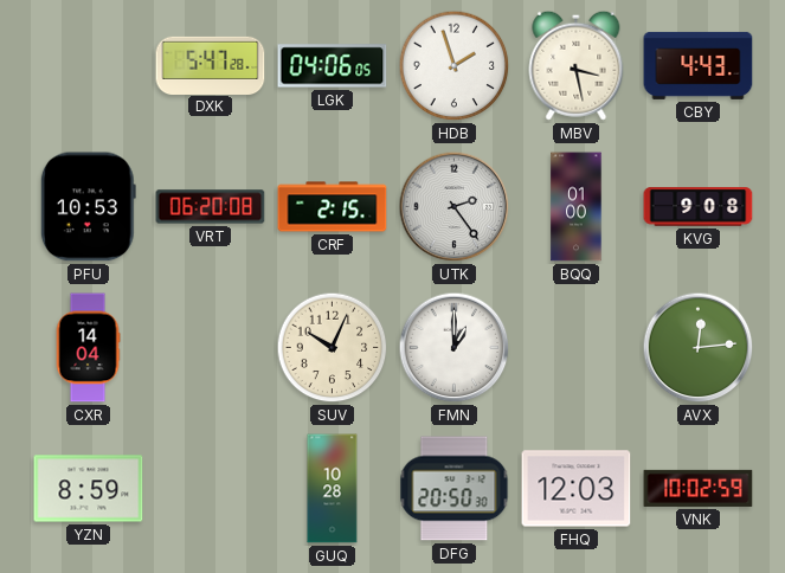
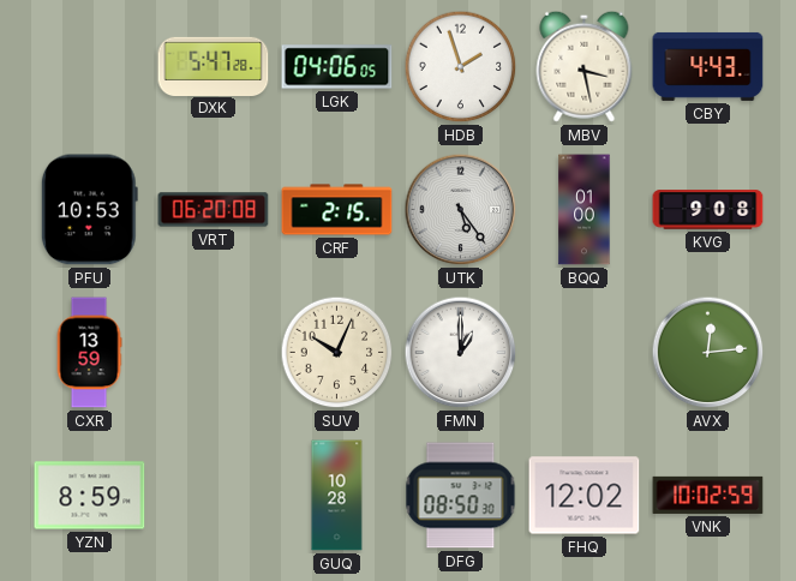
UTK: 2:24 -> 5:24
CXR: 14:04 -> 13:59
DFG: 20:50 -> 08:50
FHQ: 12:03 -> 12:02
